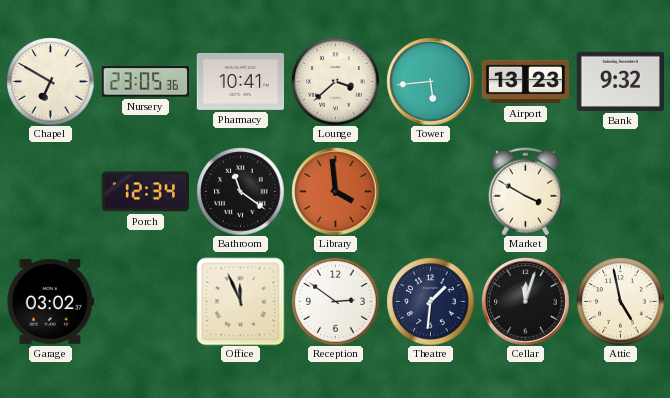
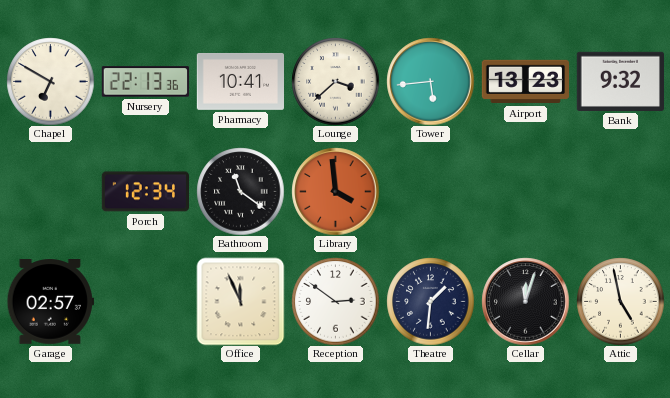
Nursery: 23:05 -> 22:13
Market: 3:50 -> none
Garage: 03:02 -> 02:57
